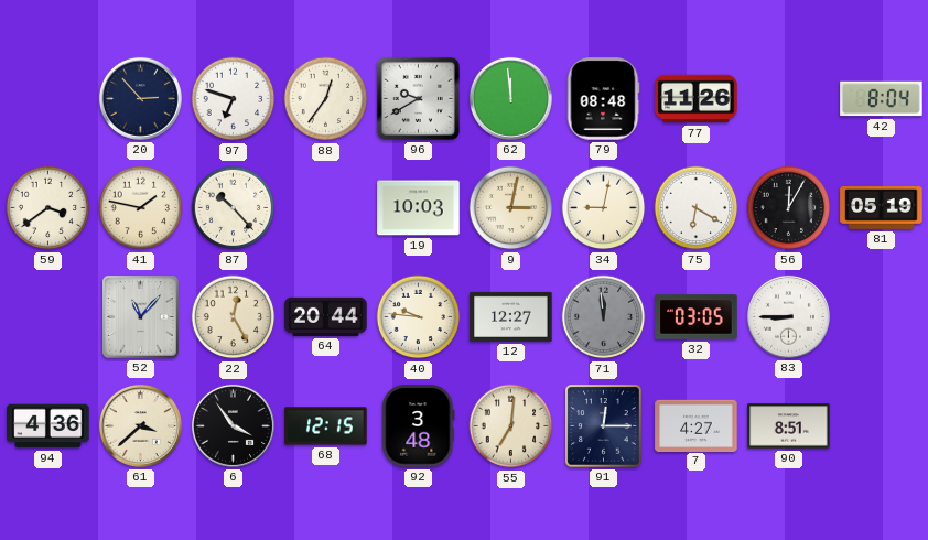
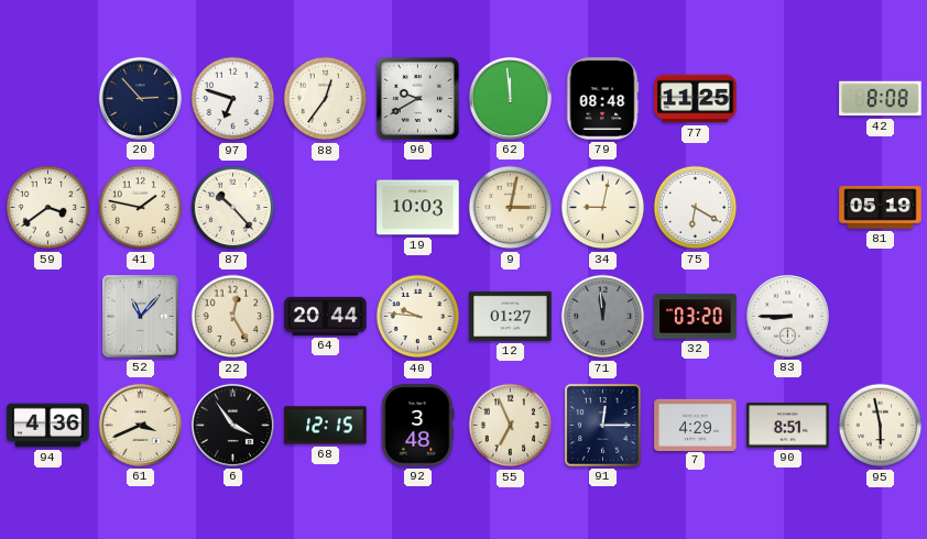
77: 11:26 -> 11:25
42: 8:04 -> 8:08
56: 12:05 -> none
12: 12:27 -> 01:27
32: 03:05 -> 03:20
61: 3:38 -> 3:41
55: 7:01 -> 6:56
7: 4:27 -> 4:29
95: none -> 5:58
